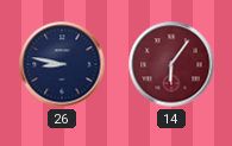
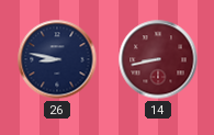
14: 6:06 -> 8:43
